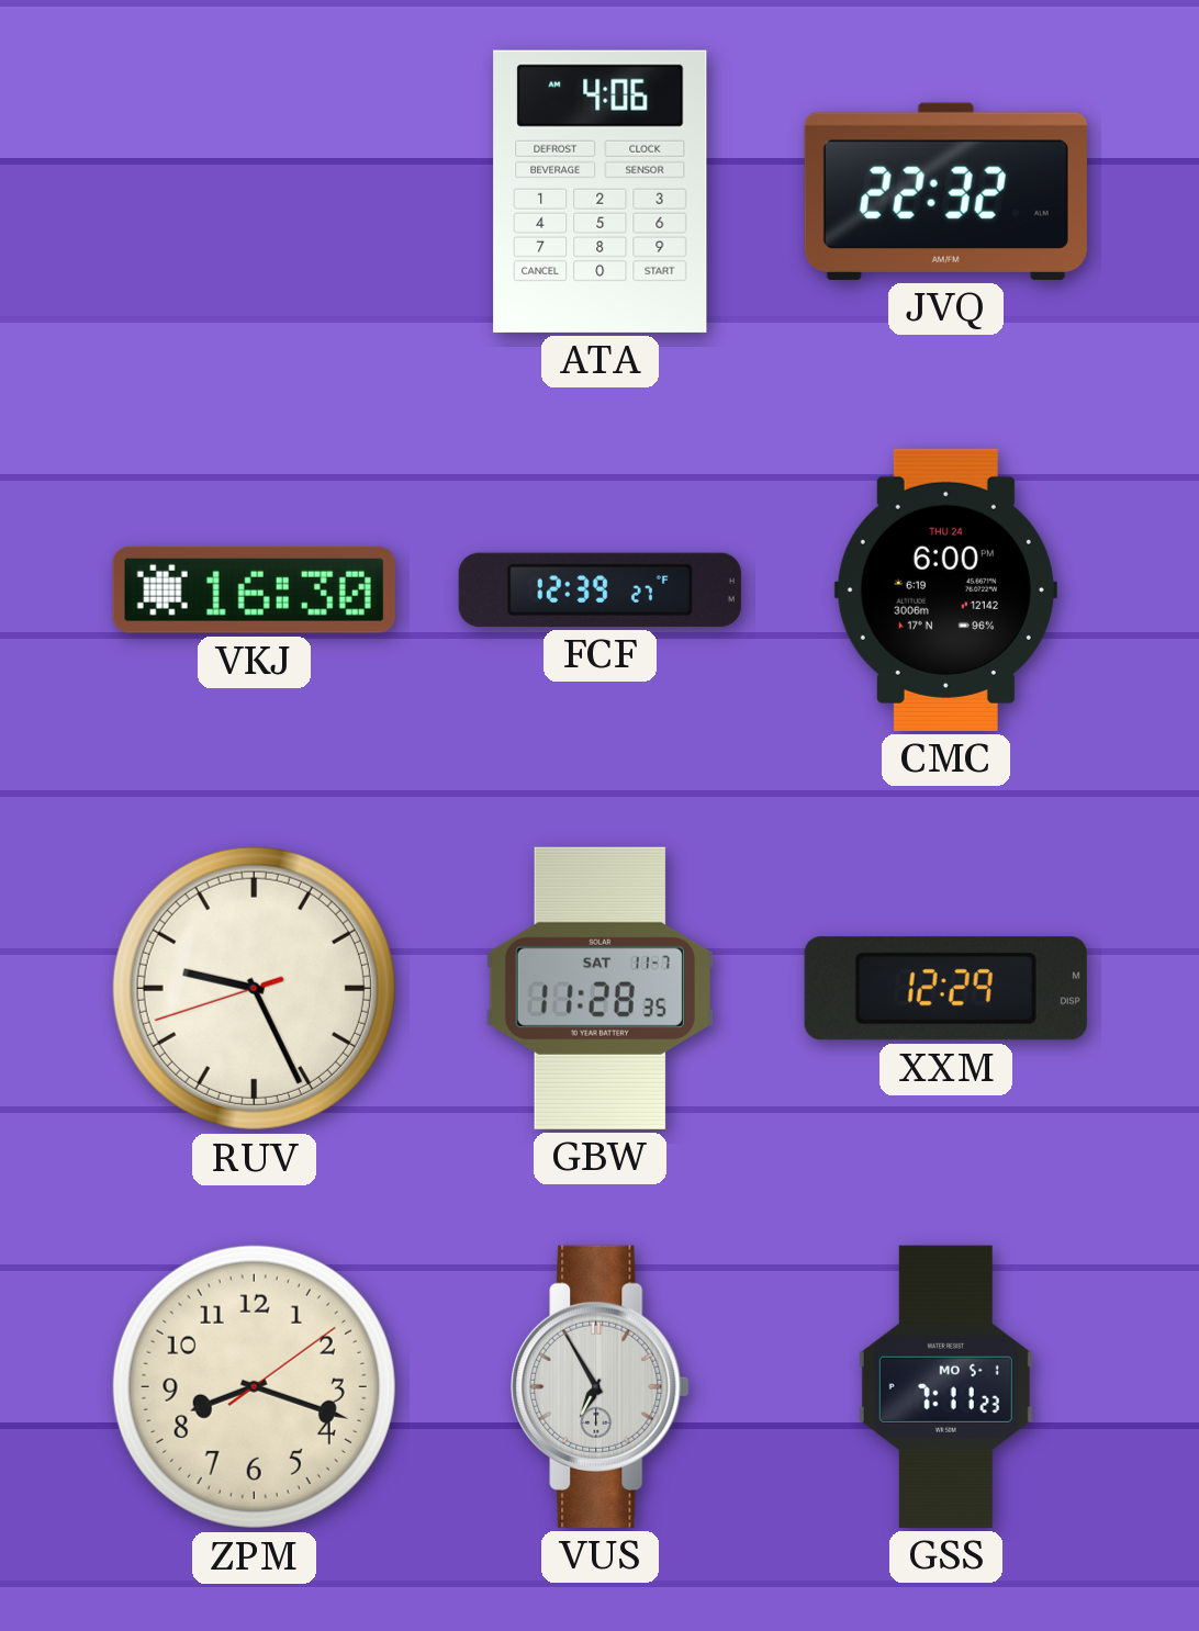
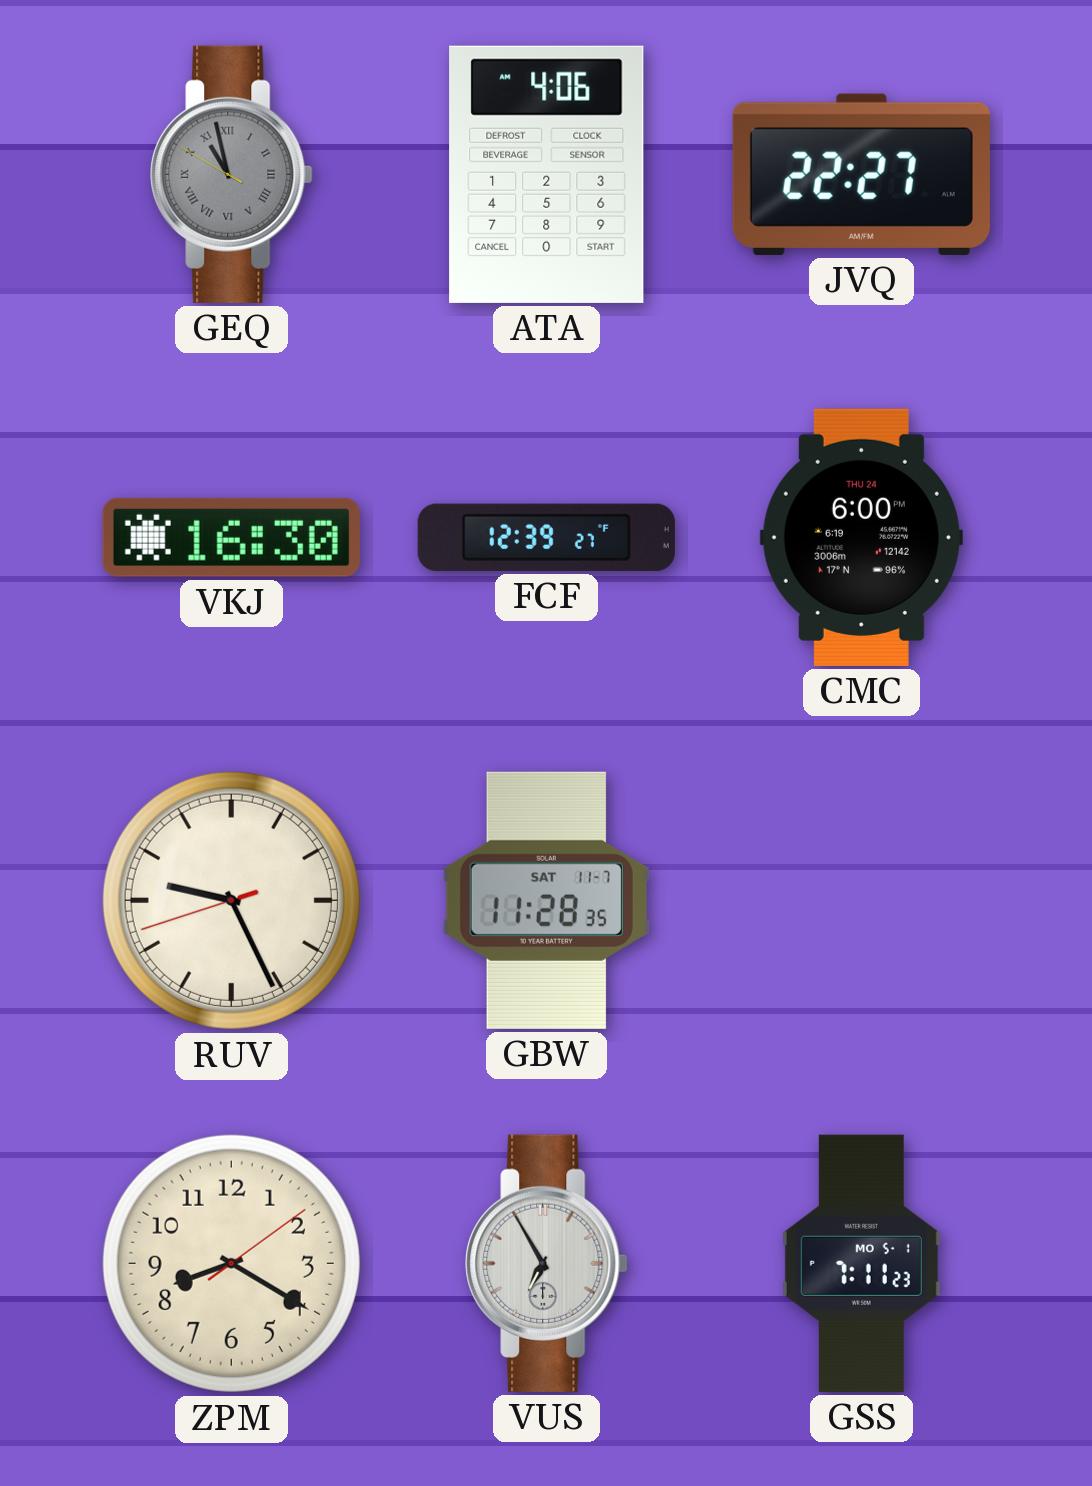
GEQ: none -> 10:57
JVQ: 22:32 -> 22:27
XXM: 12:29 -> none
ZPM: 8:18 -> 8:20
